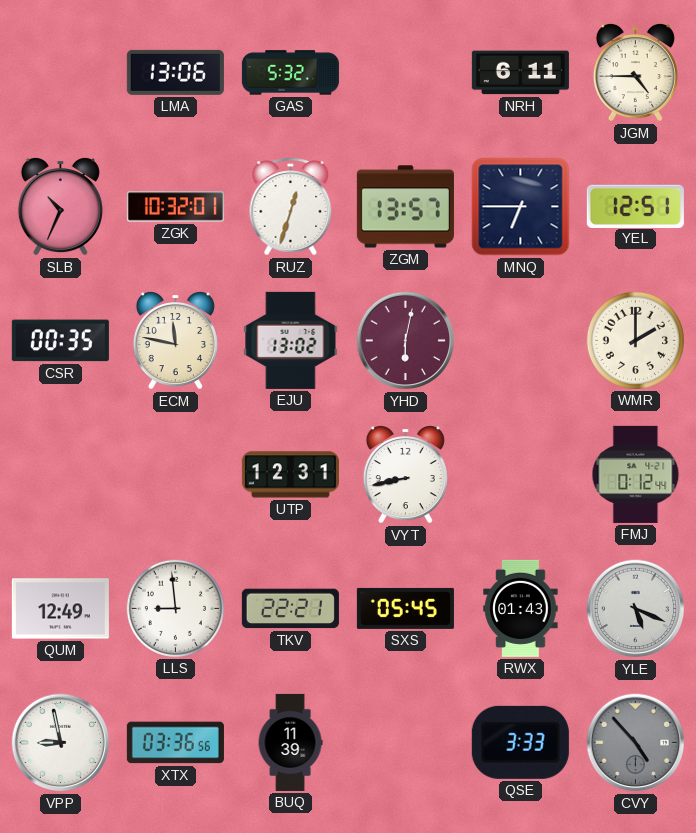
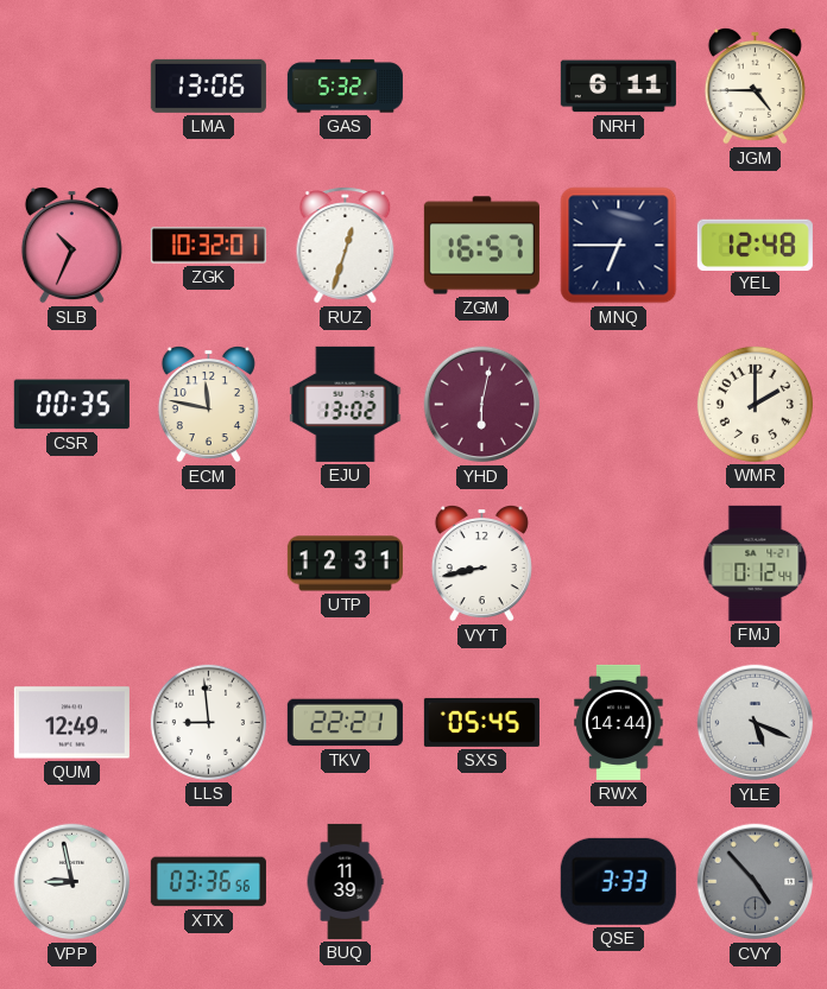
ZGM: 13:57 -> 16:57
YEL: 12:51 -> 12:48
RWX: 01:43 -> 14:44
